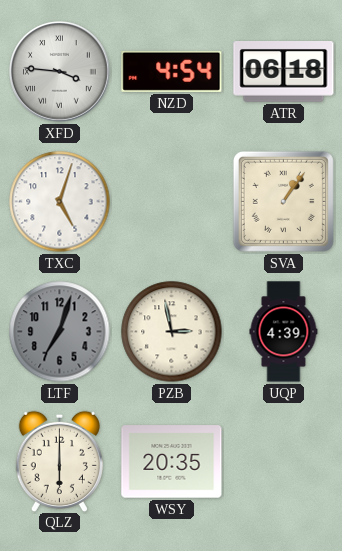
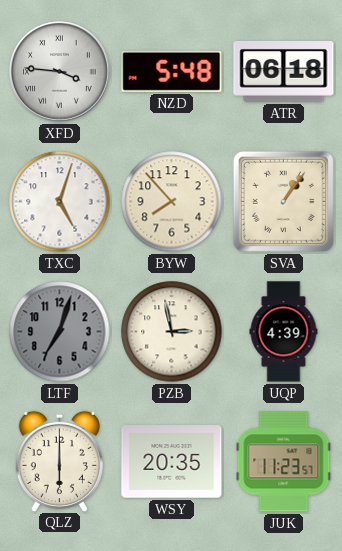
NZD: 4:54 -> 5:48
BYW: none -> 7:53
JUK: none -> 11:23
